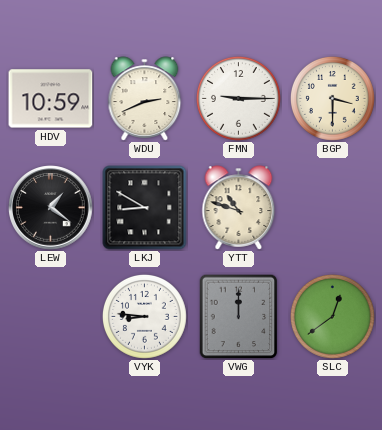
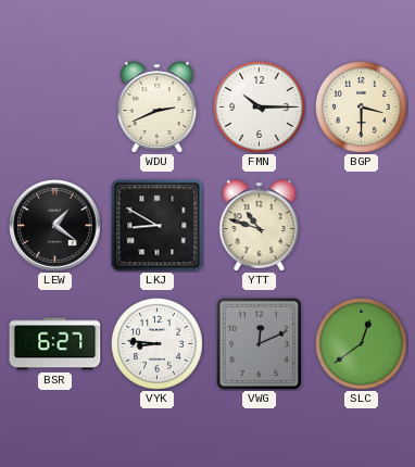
HDV: 10:59 -> none
FMN: 9:15 -> 10:15
BSR: none -> 6:27
VWG: 12:00 -> 12:11
